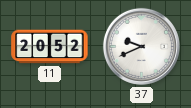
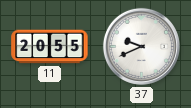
11: 20:52 -> 20:55
